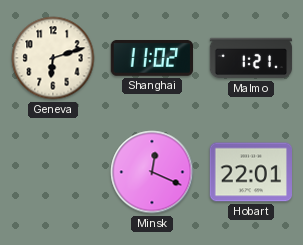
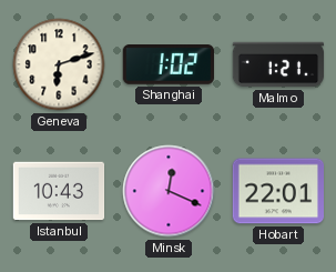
Shanghai: 11:02 -> 1:02
Istanbul: none -> 10:43
